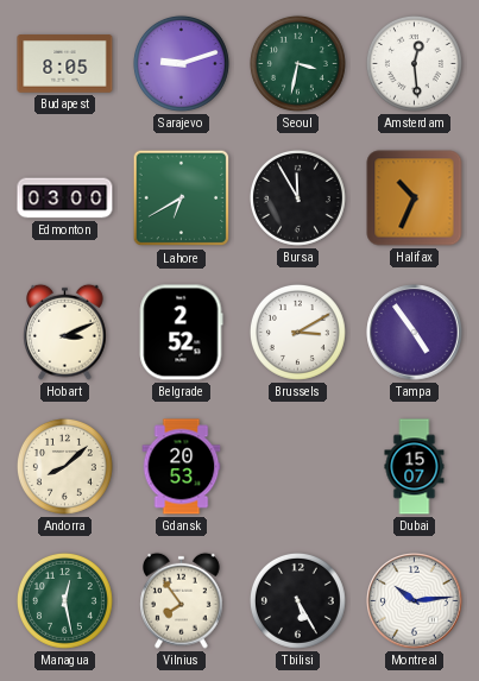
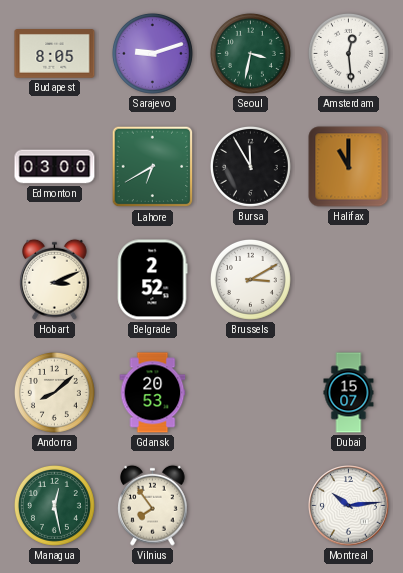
Halifax: 10:34 -> 11:00
Tampa: 4:54 -> none
Tbilisi: 5:25 -> none
